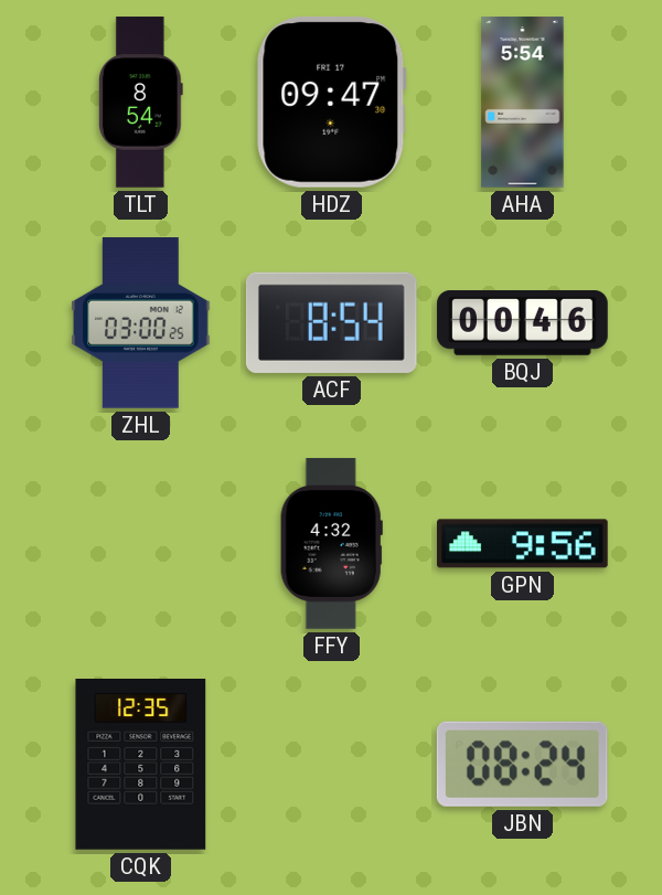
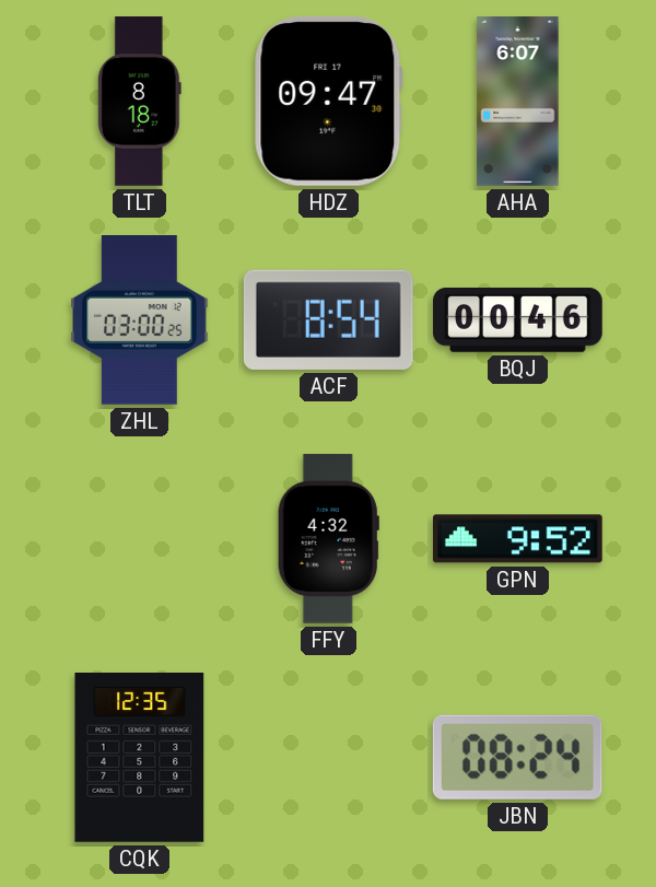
TLT: 8:54 -> 8:18
AHA: 5:54 -> 6:07
GPN: 9:56 -> 9:52
